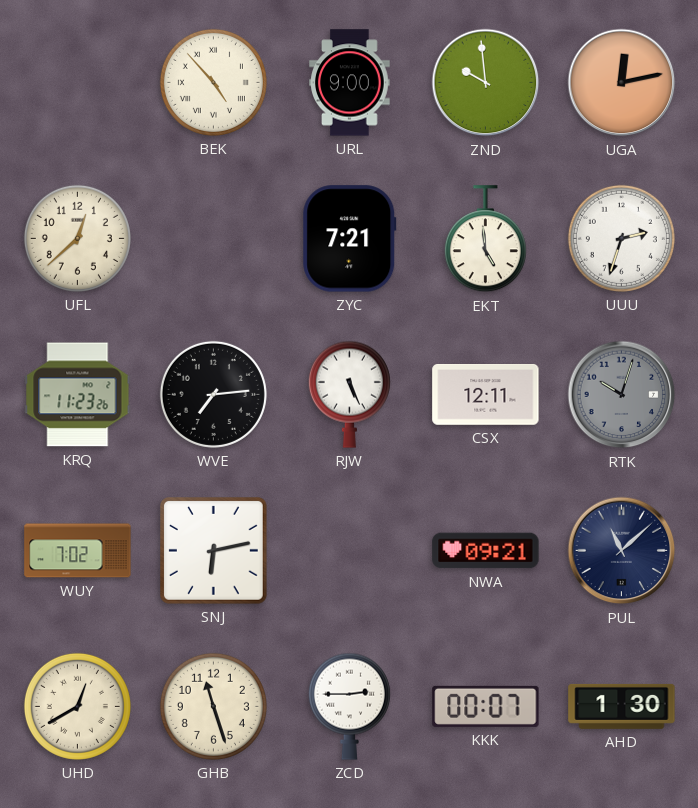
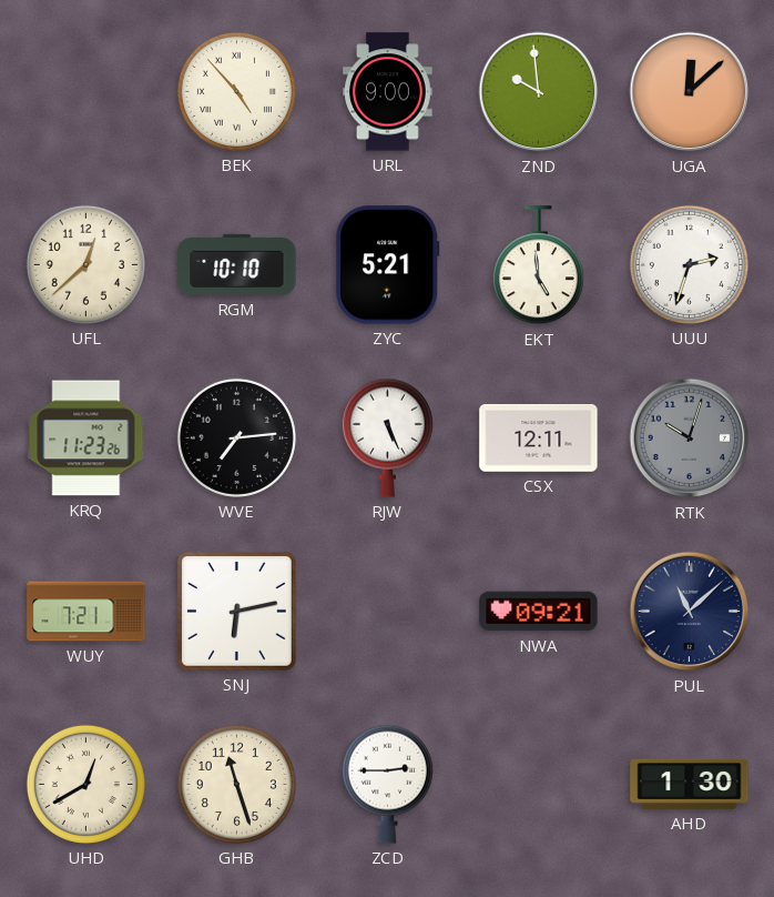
UGA: 12:13 -> 12:08
RGM: none -> 10:10
ZYC: 7:21 -> 5:21
WUY: 7:02 -> 7:21
KKK: 00:07 -> none
